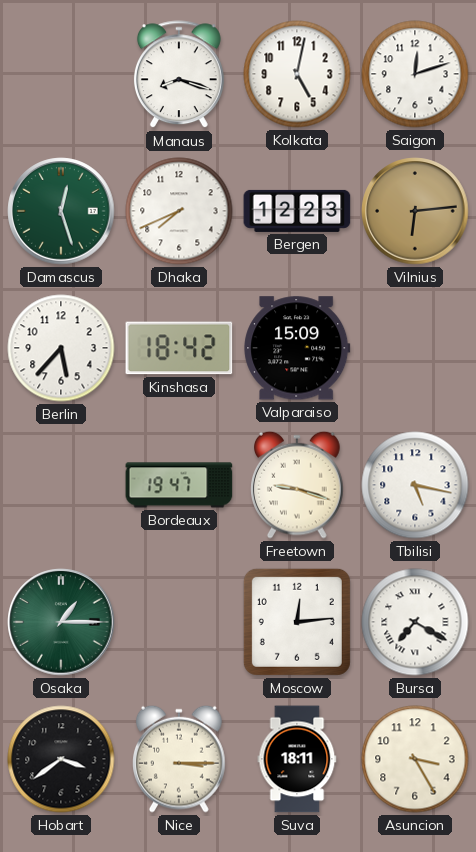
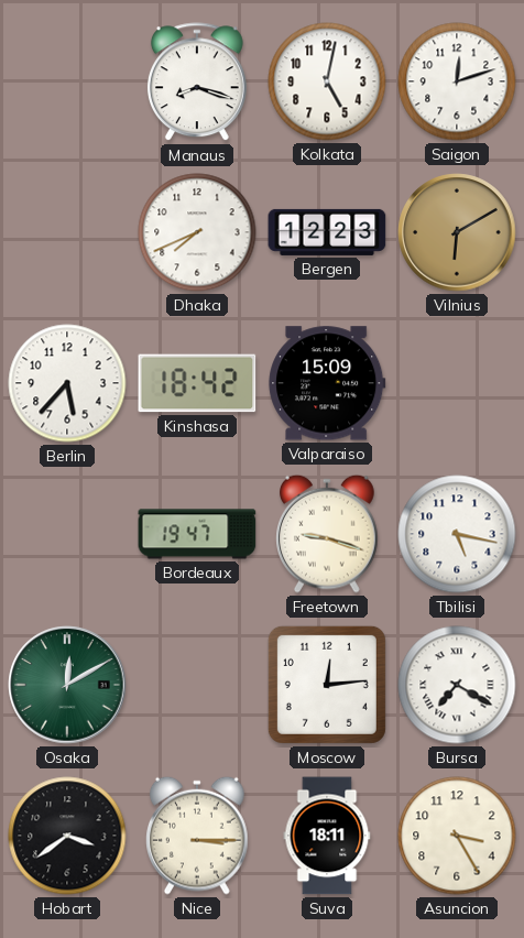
Damascus: 12:27 -> none
Vilnius: 6:14 -> 6:10
Osaka: 1:15 -> 12:10
